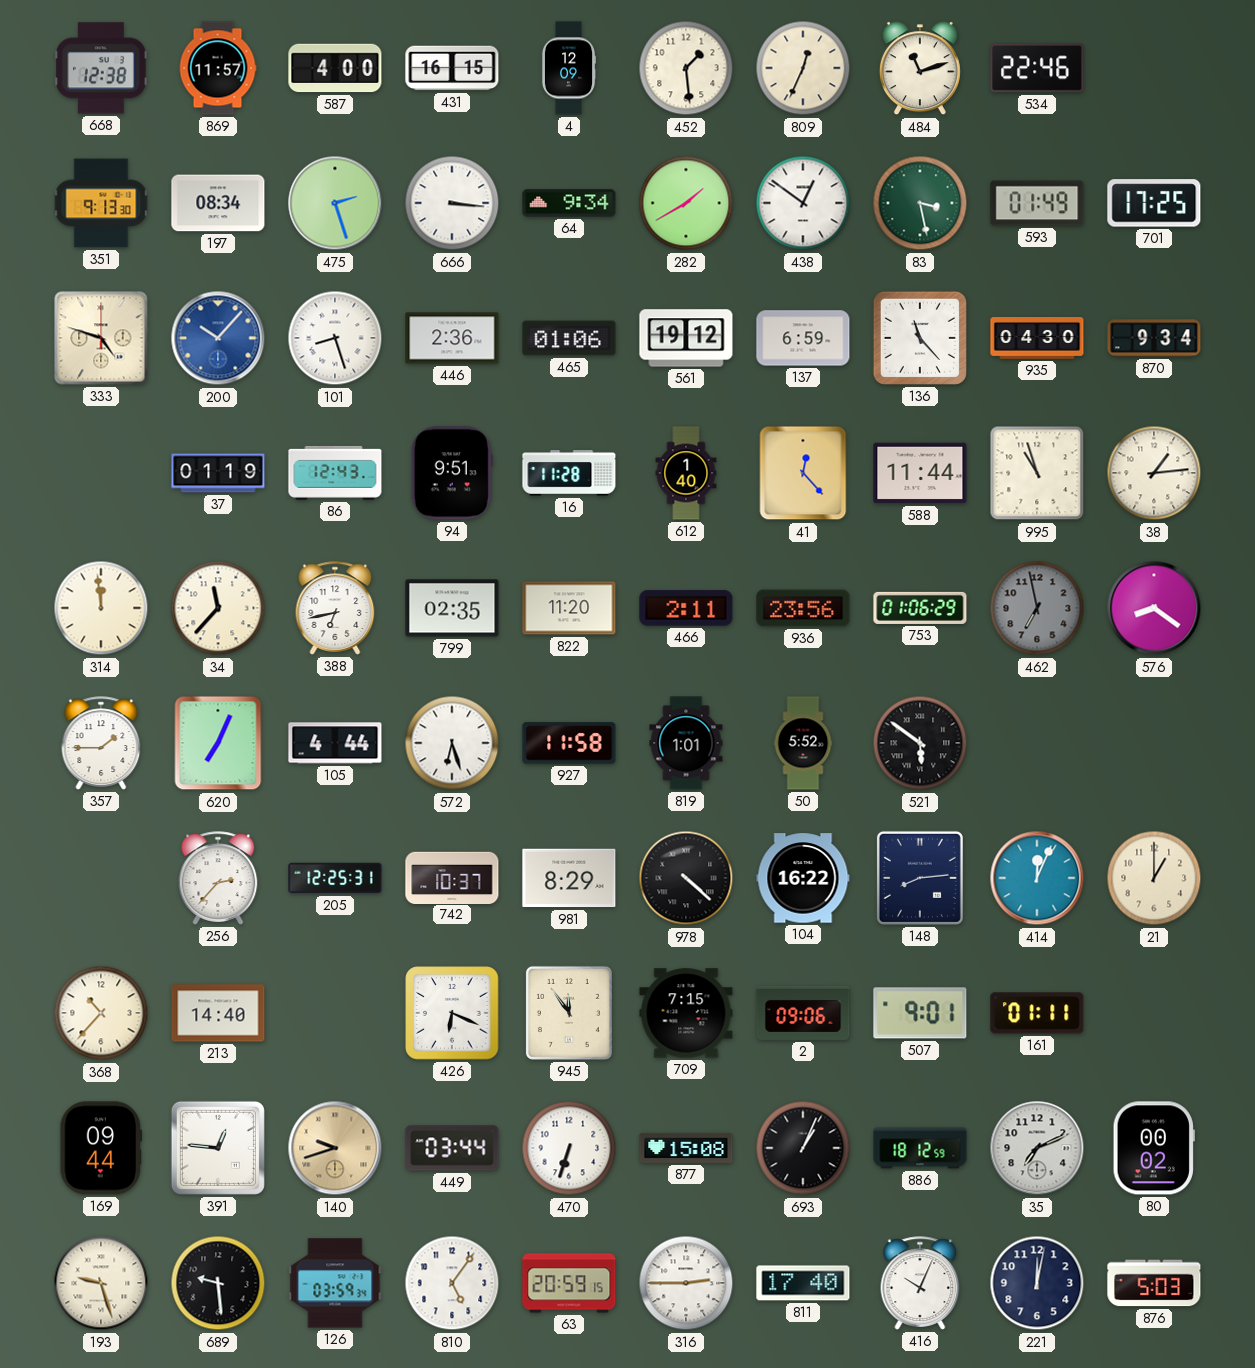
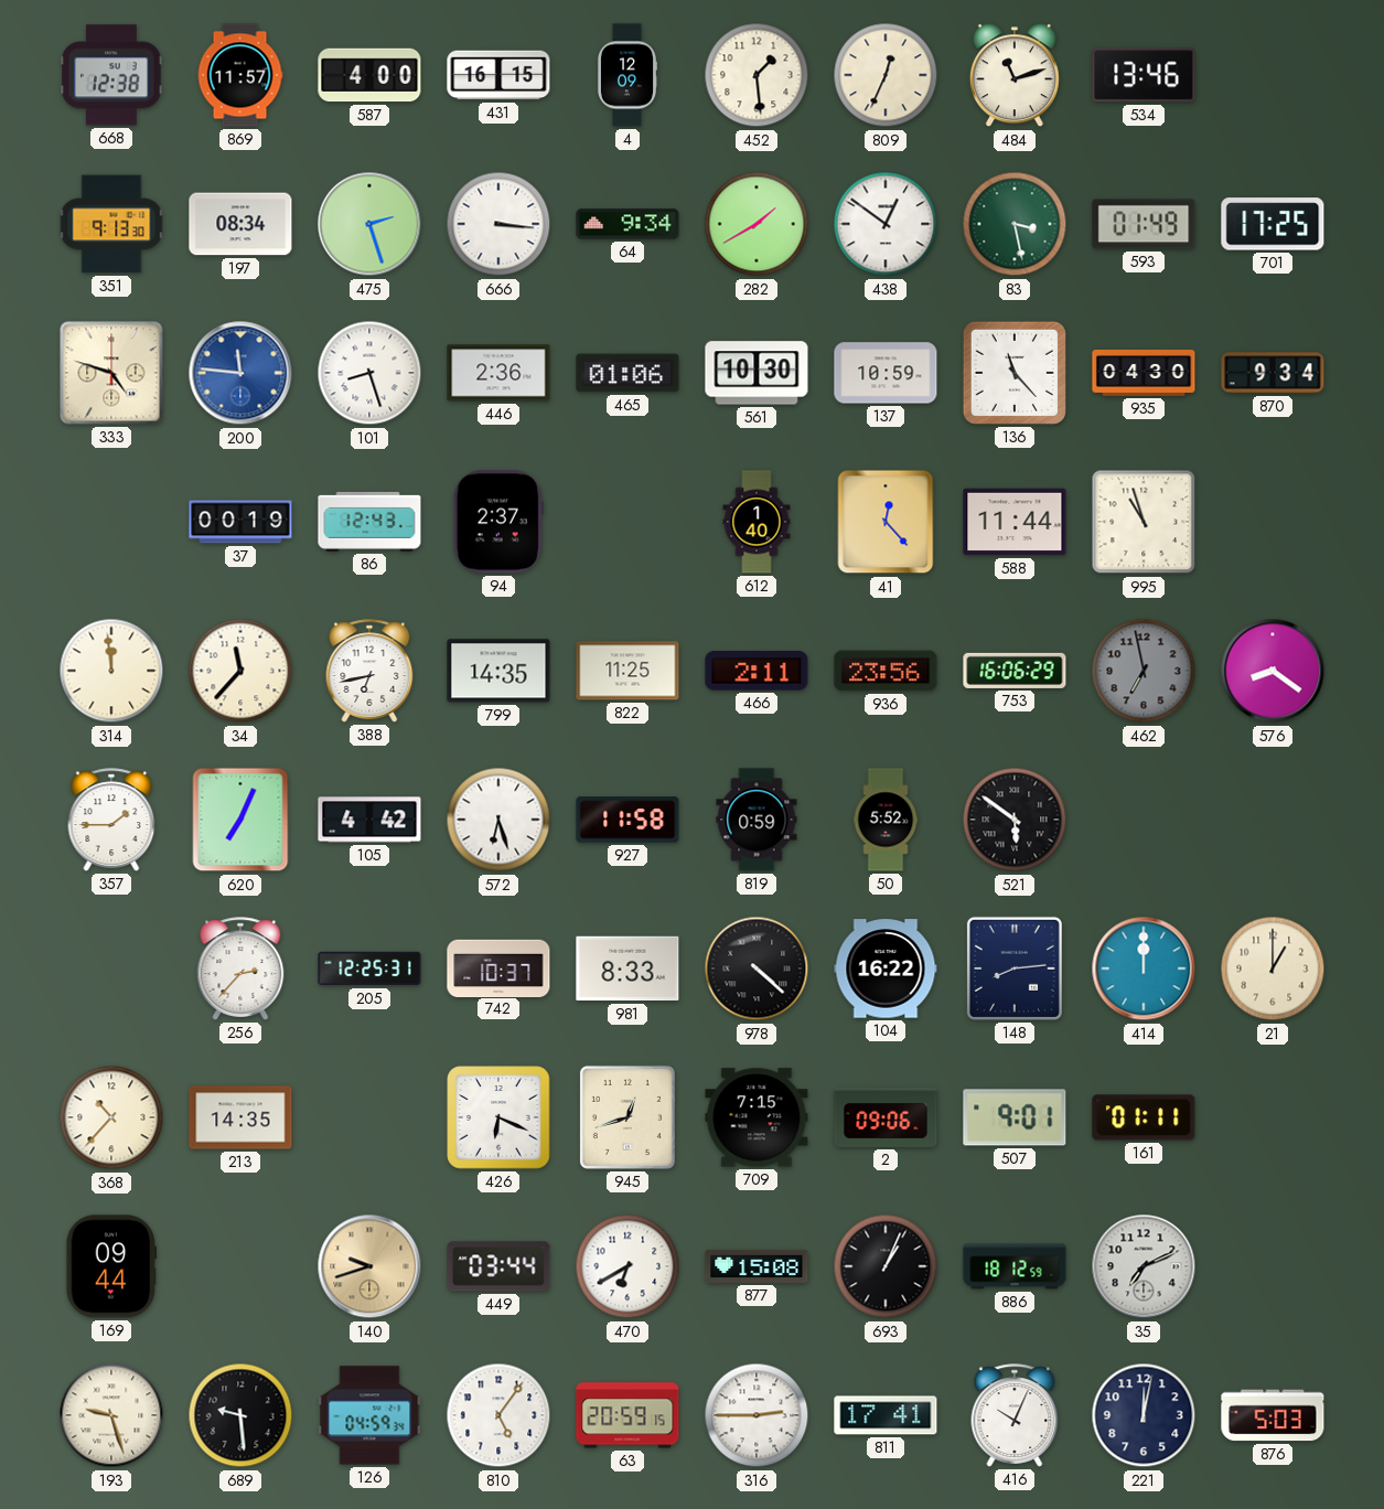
534: 22:46 -> 13:46
200: 10:07 -> 11:46
561: 19:12 -> 10:30
137: 6:59 -> 10:59
37: 01:19 -> 00:19
94: 9:51 -> 2:37
16: 11:28 -> none
38: 1:14 -> none
799: 02:35 -> 14:35
822: 11:20 -> 11:25
753: 01:06 -> 16:06
105: 4:44 -> 4:42
819: 1:01 -> 0:59
981: 8:29 -> 8:33
414: 12:04 -> 12:00
213: 14:40 -> 14:35
945: 11:54 -> 12:42
391: 12:46 -> none
470: 6:33 -> 6:40
80: 00:02 -> none
126: 03:59 -> 04:59
811: 17:40 -> 17:41
